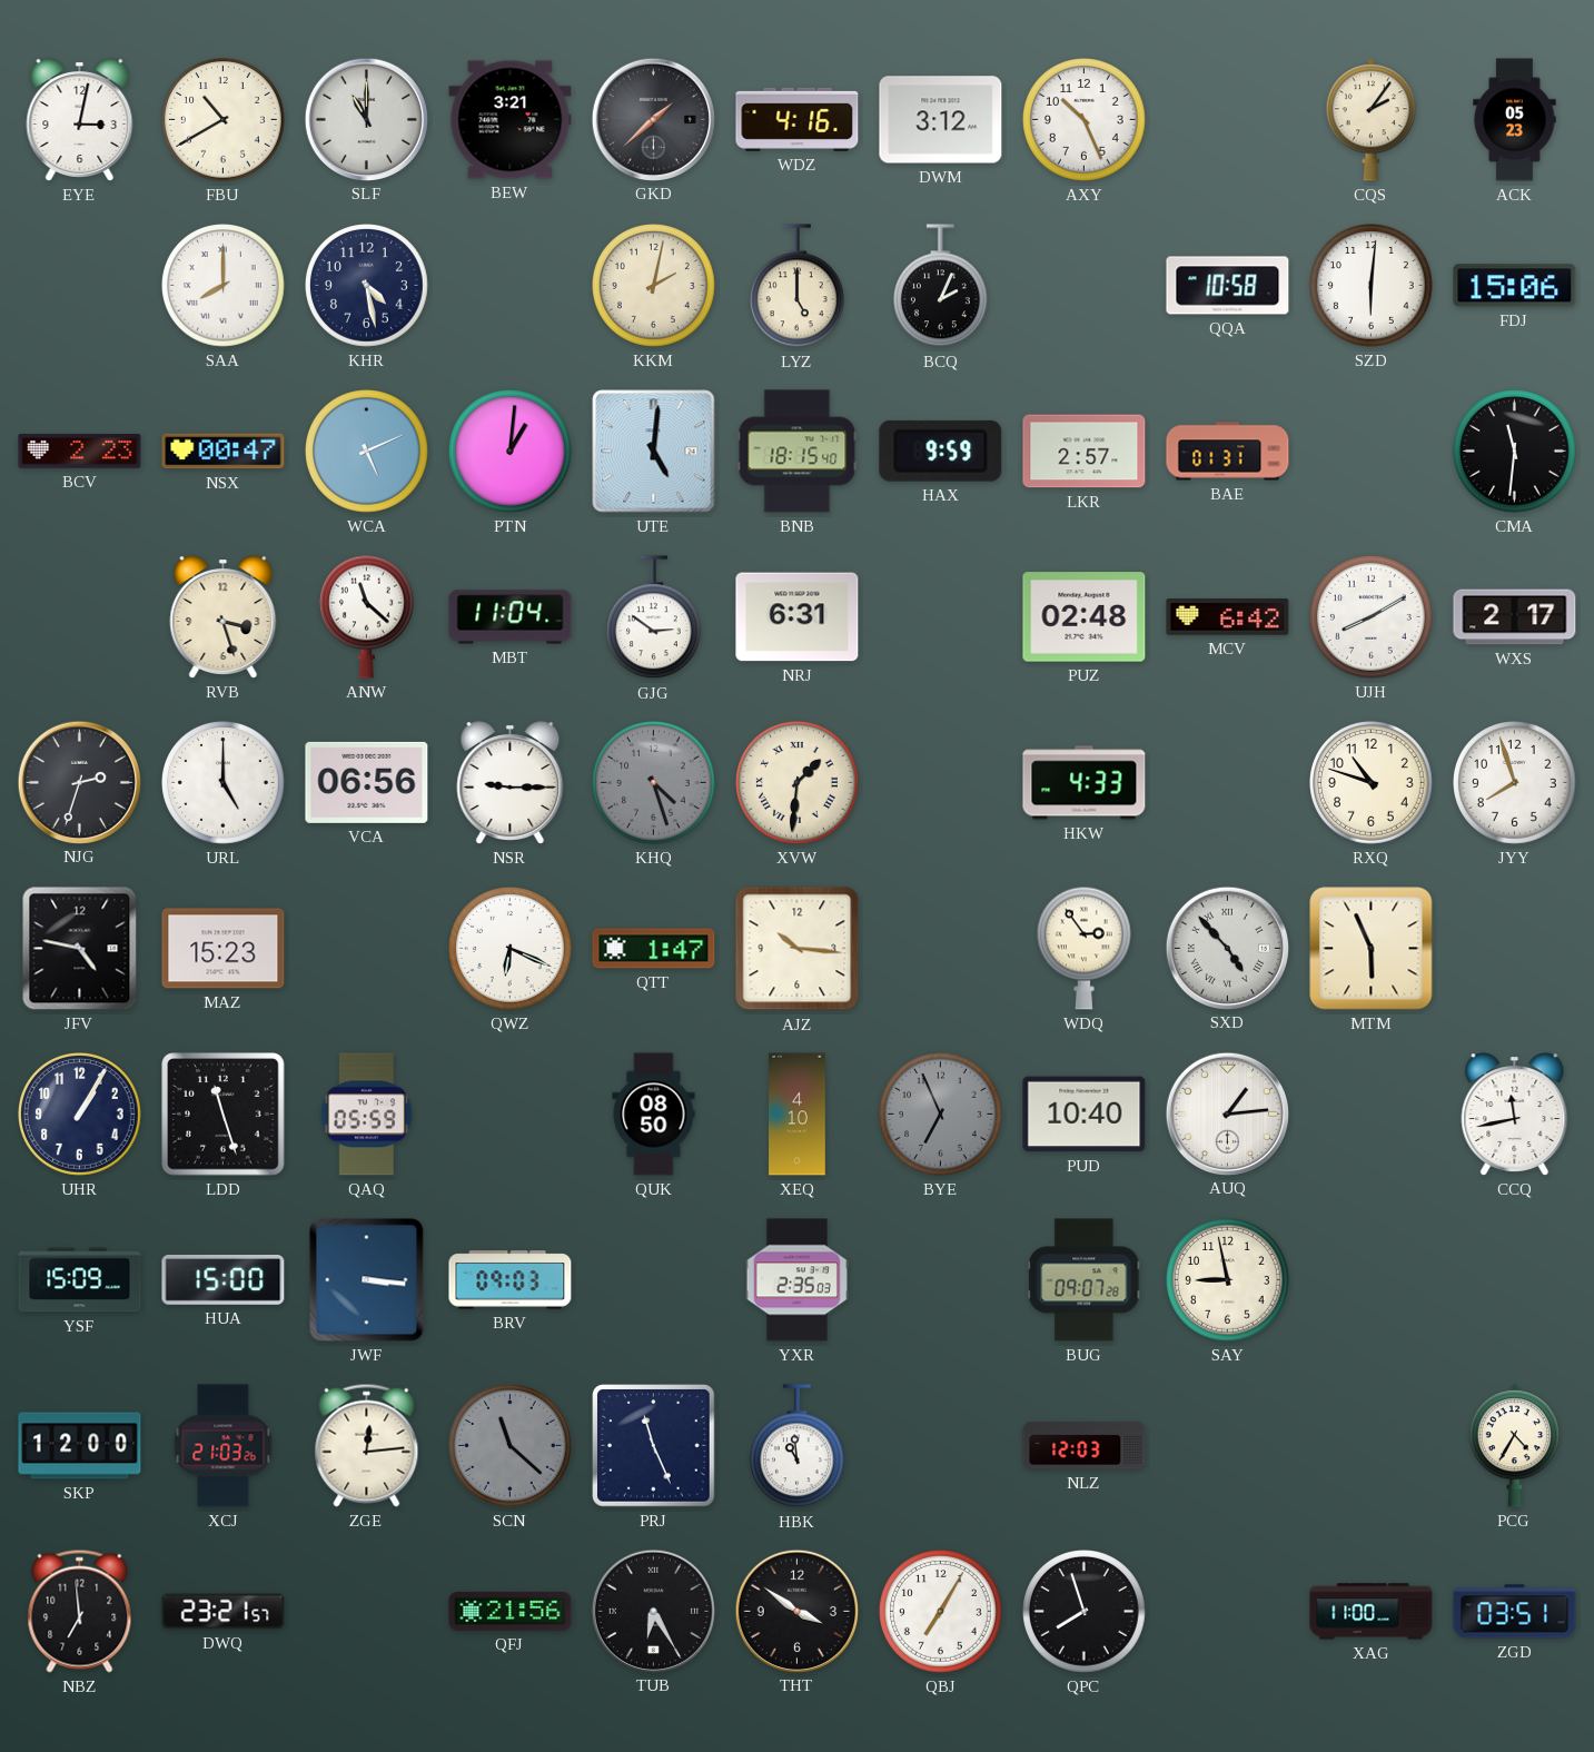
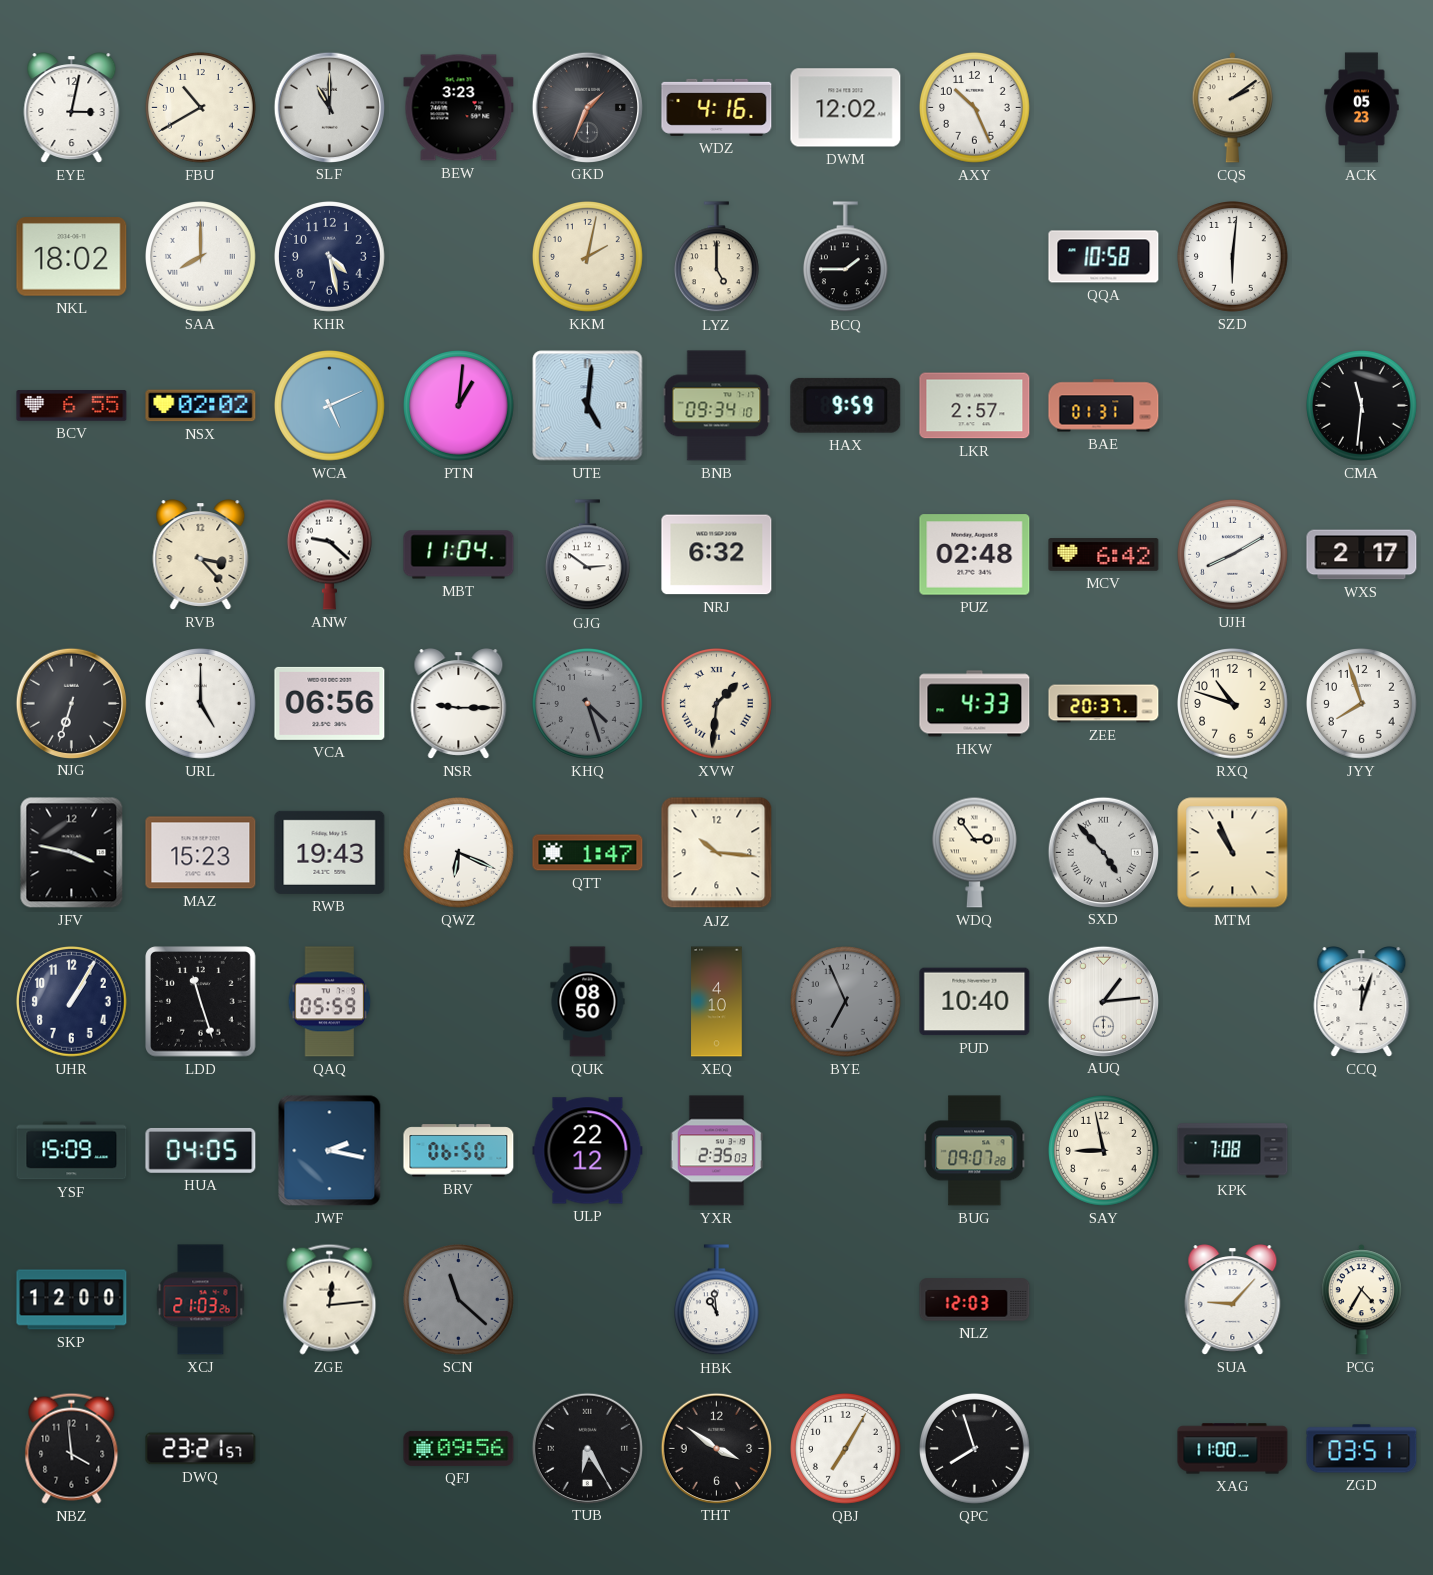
BEW: 3:21 -> 3:23
GKD: 1:38 -> 1:34
DWM: 3:12 -> 12:02
CQS: 2:06 -> 2:09
NKL: none -> 18:02
BCQ: 2:04 -> 1:45
FDJ: 15:06 -> none
BCV: 2:23 -> 6:55
NSX: 00:47 -> 02:02
BNB: 18:15 -> 09:34
RVB: 3:27 -> 3:23
ANW: 11:22 -> 9:22
NRJ: 6:31 -> 6:32
NJG: 2:33 -> 6:33
ZEE: none -> 20:37
JFV: 4:47 -> 3:47
RWB: none -> 19:43
MTM: 5:56 -> 10:56
CCQ: 11:43 -> 12:03
HUA: 15:00 -> 04:05
JWF: 3:16 -> 2:17
BRV: 09:03 -> 06:50
ULP: none -> 22:12
KPK: none -> 7:08
PRJ: 11:26 -> none
SUA: none -> 9:07
NBZ: 6:59 -> 3:59
QFJ: 21:56 -> 09:56
